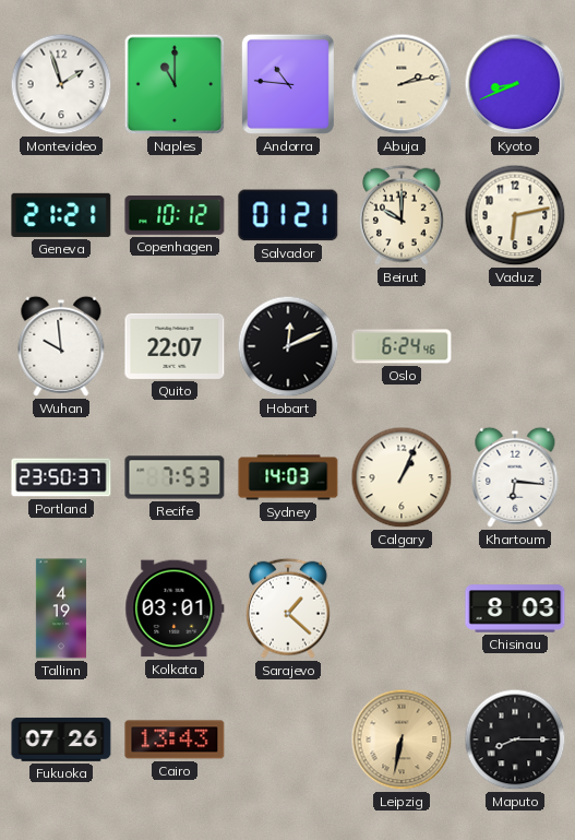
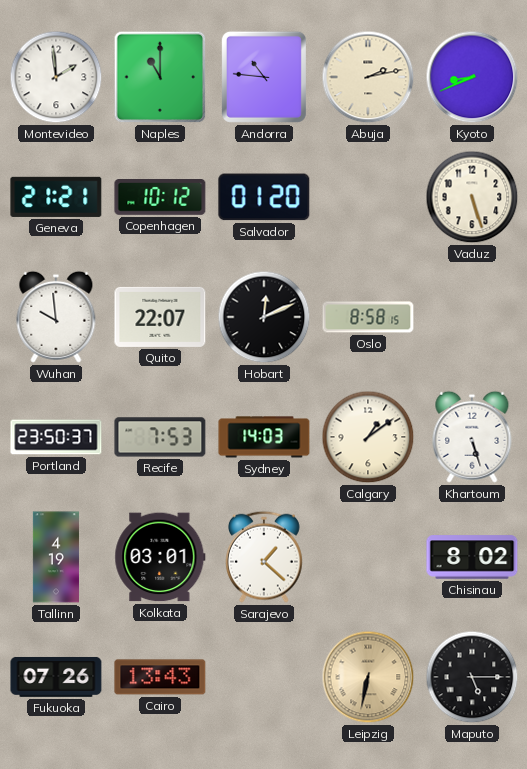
Montevideo: 1:57 -> 1:59
Salvador: 01:21 -> 01:20
Beirut: 10:00 -> none
Vaduz: 6:13 -> 5:27
Oslo: 6:24 -> 8:58
Calgary: 1:04 -> 1:09
Khartoum: 6:16 -> 5:27
Chisinau: 8:03 -> 8:02
Maputo: 8:15 -> 5:15
